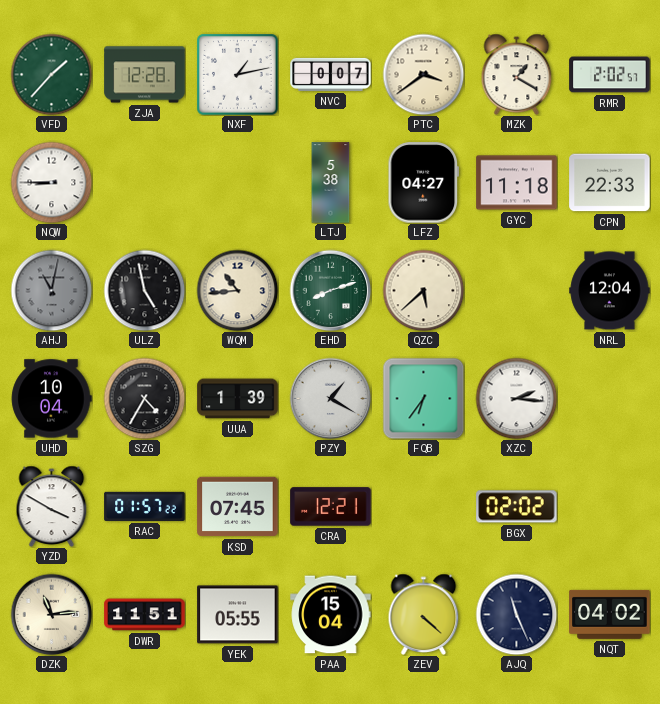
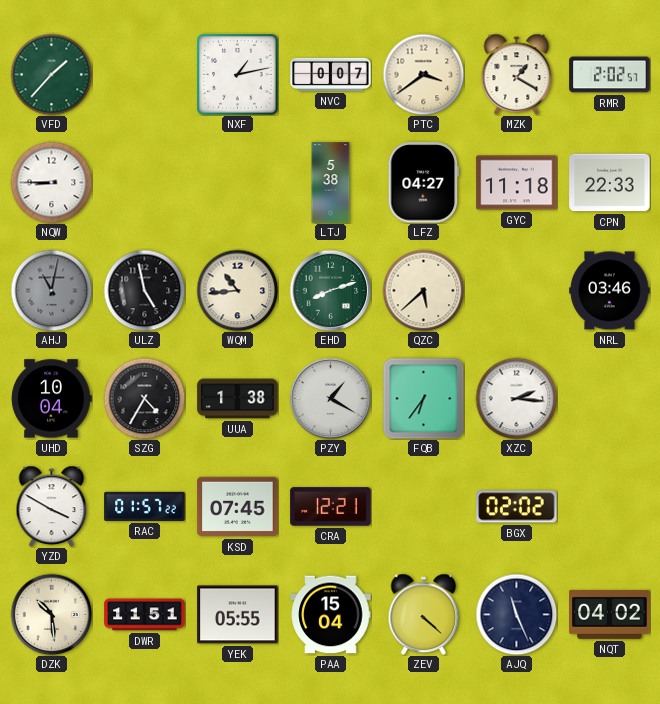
ZJA: 12:28 -> none
NRL: 12:04 -> 03:46
UUA: 1:39 -> 1:38
DZK: 11:14 -> 10:29
